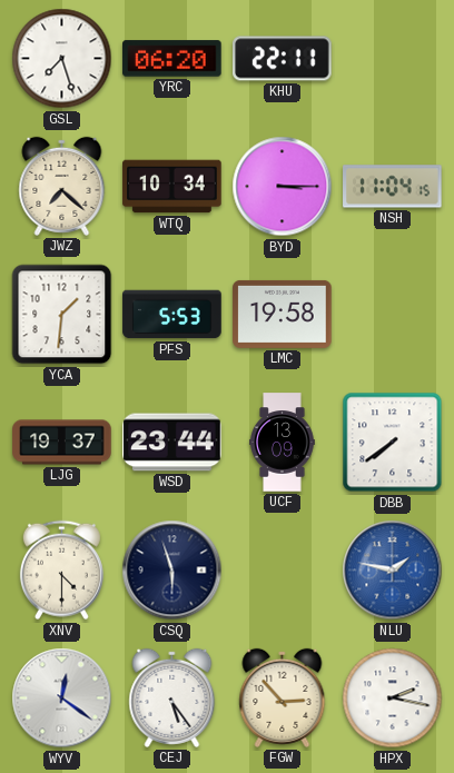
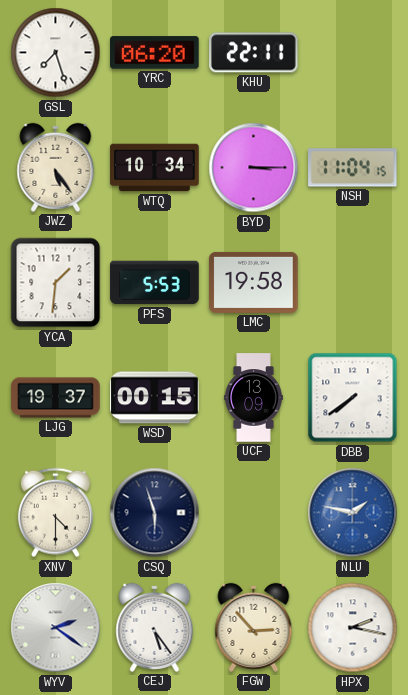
JWZ: 7:22 -> 5:24
WSD: 23:44 -> 00:15
WYV: 12:21 -> 2:21
